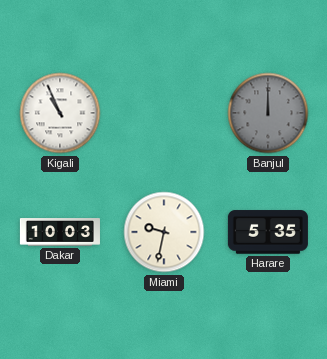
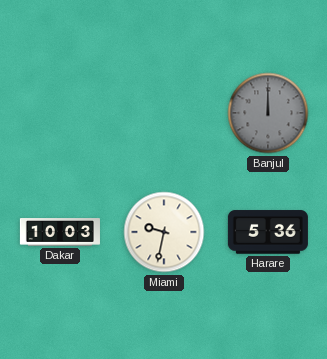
Kigali: 10:56 -> none
Harare: 5:35 -> 5:36
